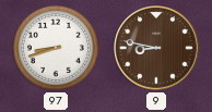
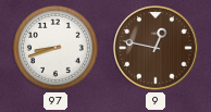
9: 8:47 -> 12:47
